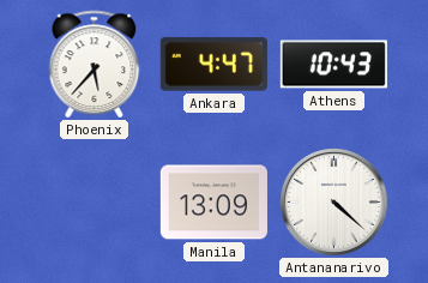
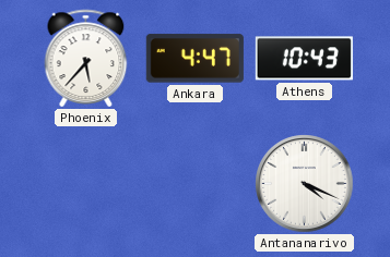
Manila: 13:09 -> none
Antananarivo: 4:22 -> 4:19
